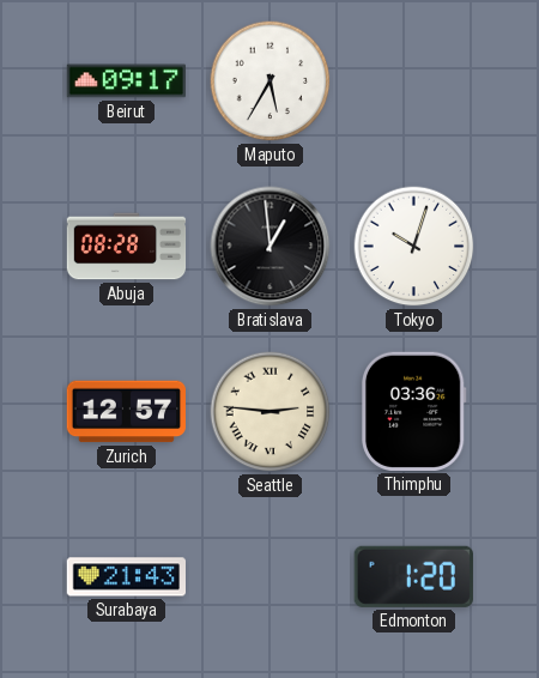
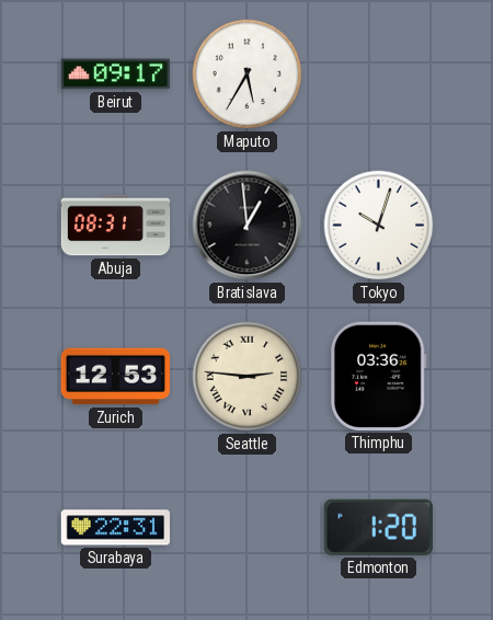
Abuja: 08:28 -> 08:31
Zurich: 12:57 -> 12:53
Surabaya: 21:43 -> 22:31
